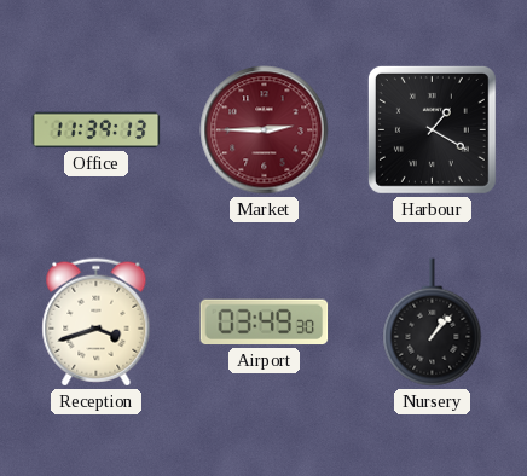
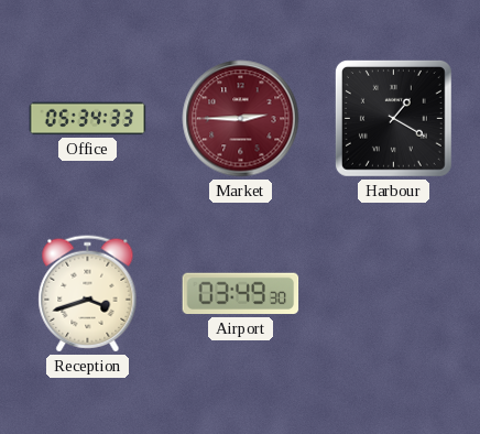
Office: 11:39 -> 05:34
Nursery: 1:07 -> none
